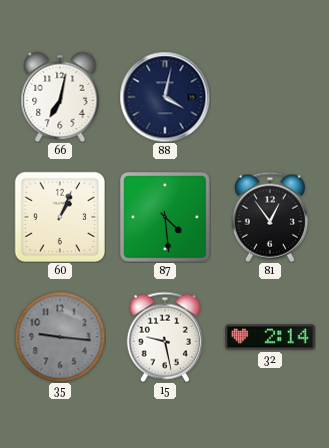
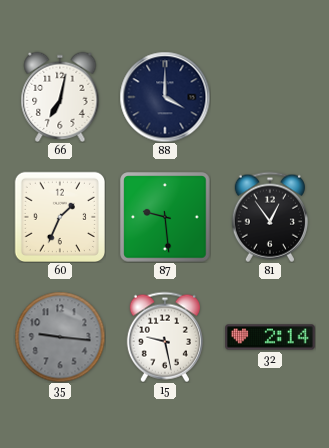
88: 4:02 -> 4:00
60: 1:04 -> 1:34
87: 4:29 -> 9:29
